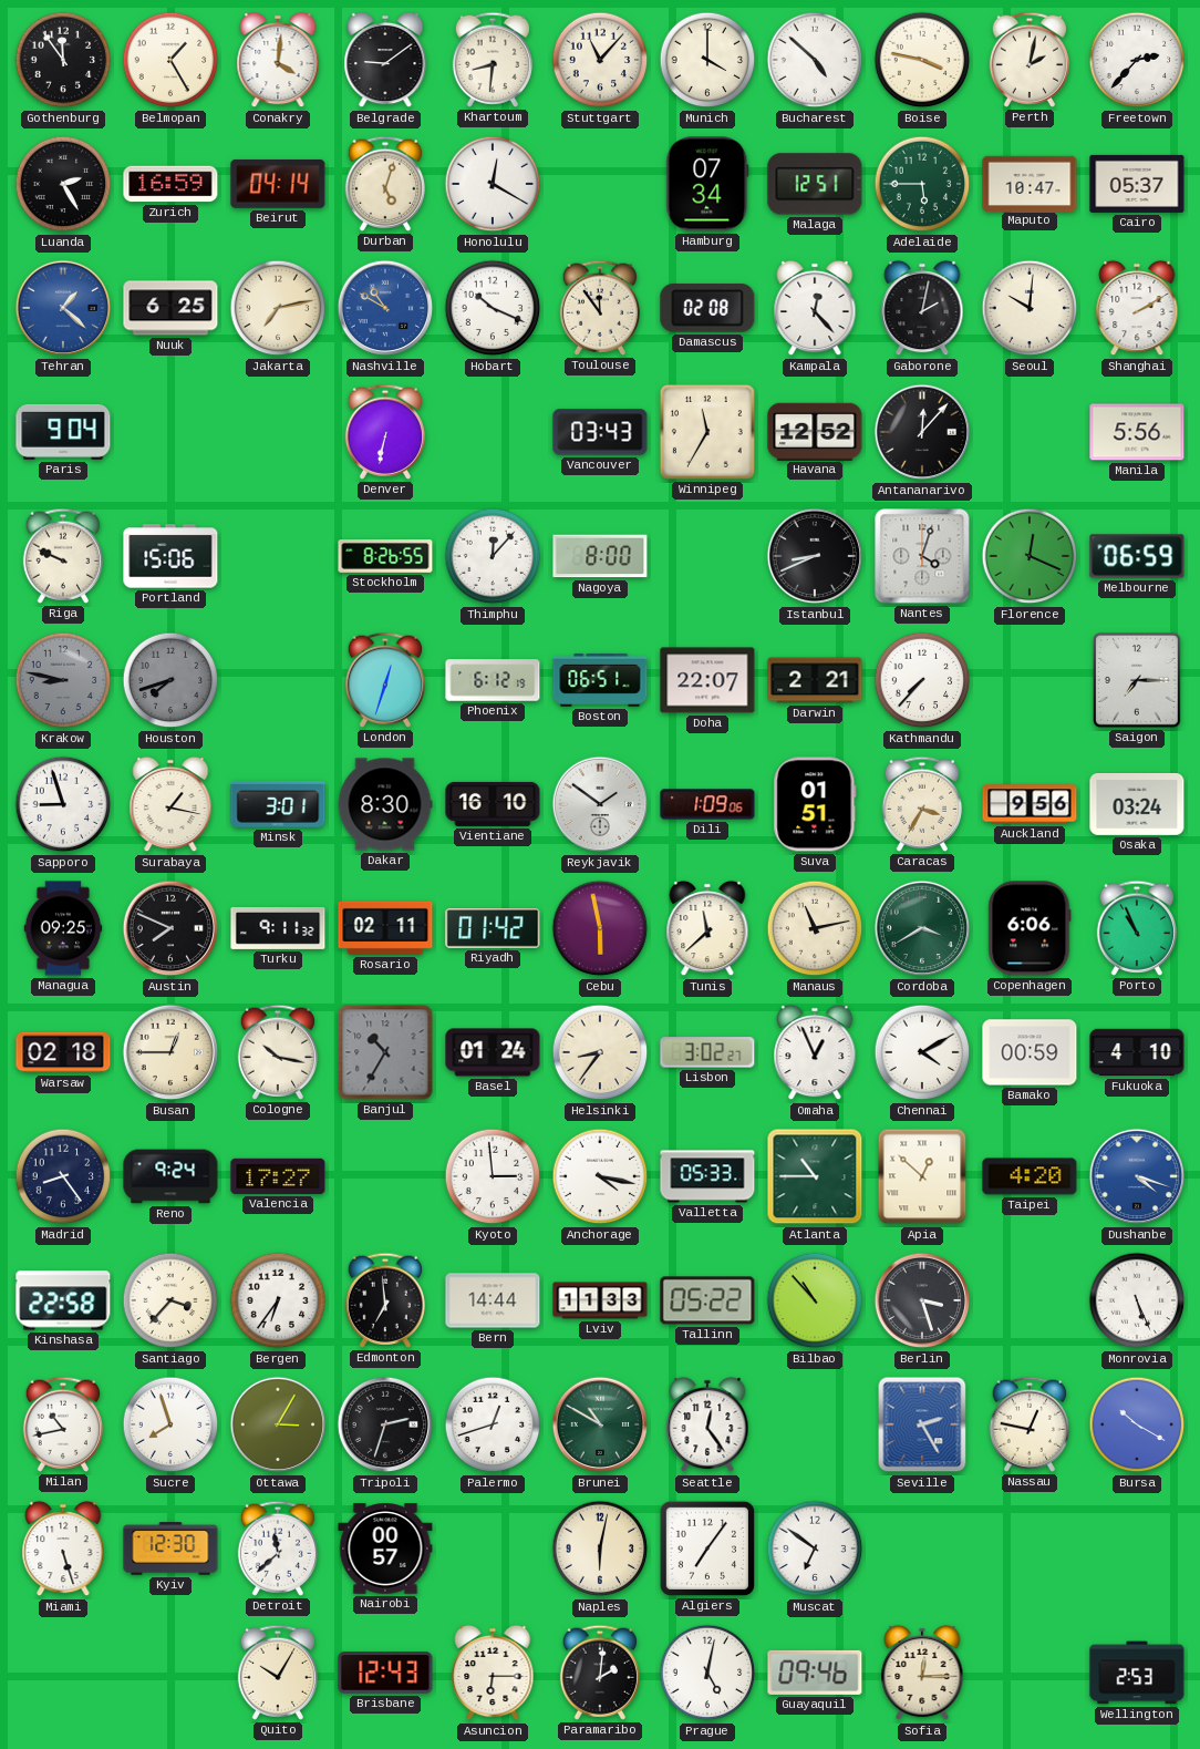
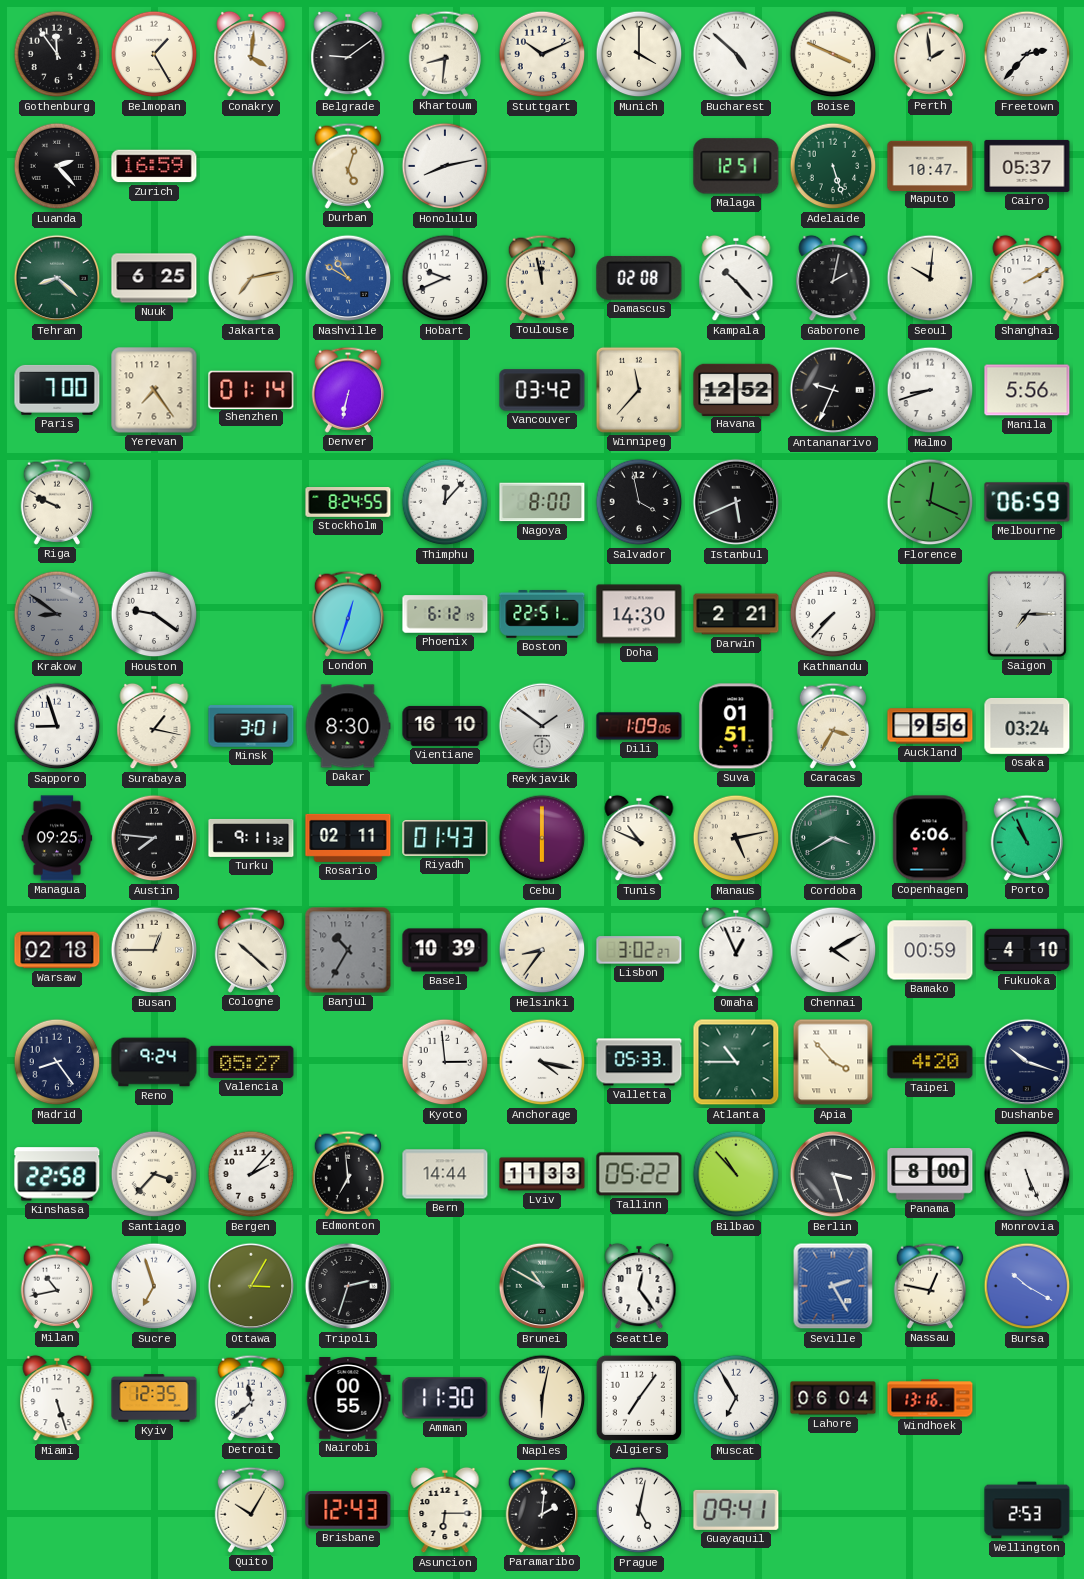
Stuttgart: 11:07 -> 10:11
Boise: 3:47 -> 3:49
Perth: 2:02 -> 1:59
Luanda: 2:25 -> 2:23
Beirut: 04:14 -> none
Honolulu: 12:20 -> 8:13
Hamburg: 07:34 -> none
Adelaide: 5:45 -> 5:27
Tehran: 1:22 -> 8:22
Tehran dial: blue -> green
Hobart: 10:19 -> 9:41
Toulouse: 11:54 -> 11:58
Kampala: 12:23 -> 10:23
Paris: 9:04 -> 7:00
Yerevan: none -> 7:24
Shenzhen: none -> 01:14
Vancouver: 03:43 -> 03:42
Winnipeg: 11:35 -> 11:37
Antananarivo: 12:07 -> 9:34
Malmo: none -> 8:42
Portland: 15:06 -> none
Stockholm: 8:26 -> 8:24
Salvador: none -> 3:58
Istanbul: 8:41 -> 5:41
Nantes: 4:03 -> none
Krakow: 8:47 -> 8:51
Houston: 7:42 -> 9:21
Houston dial: grey -> white
Boston: 06:51 -> 22:51
Doha: 22:07 -> 14:30
Austin: 7:49 -> 7:46
Riyadh: 01:42 -> 01:43
Cebu: 5:58 -> 6:00
Tunis: 11:38 -> 10:49
Manaus: 11:13 -> 5:13
Cologne: 10:17 -> 10:22
Basel: 01:24 -> 10:39
Valencia: 17:27 -> 05:27
Apia: 12:52 -> 3:53
Dushanbe: 4:18 -> 10:18
Dushanbe dial: blue -> navy
Bergen: 6:36 -> 2:07
Panama: none -> 8:00
Sucre: 7:57 -> 6:57
Palermo: 12:42 -> none
Kyiv: 12:30 -> 12:35
Nairobi: 00:57 -> 00:55
Amman: none -> 11:30
Muscat: 6:51 -> 6:55
Lahore: none -> 06:04
Windhoek: none -> 13:16
Guayaquil: 09:46 -> 09:41
Sofia: 12:15 -> none
